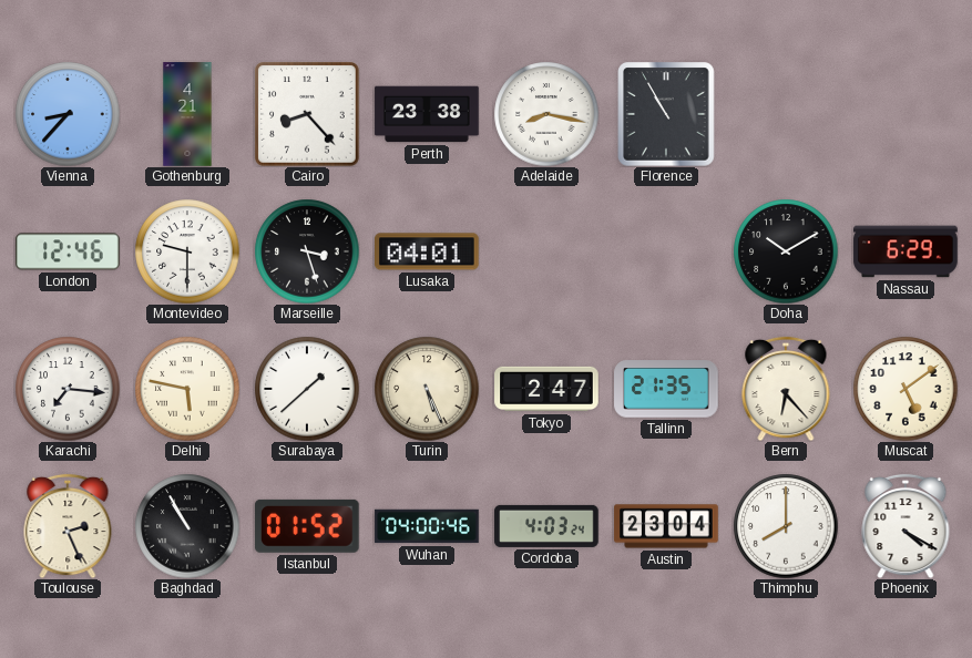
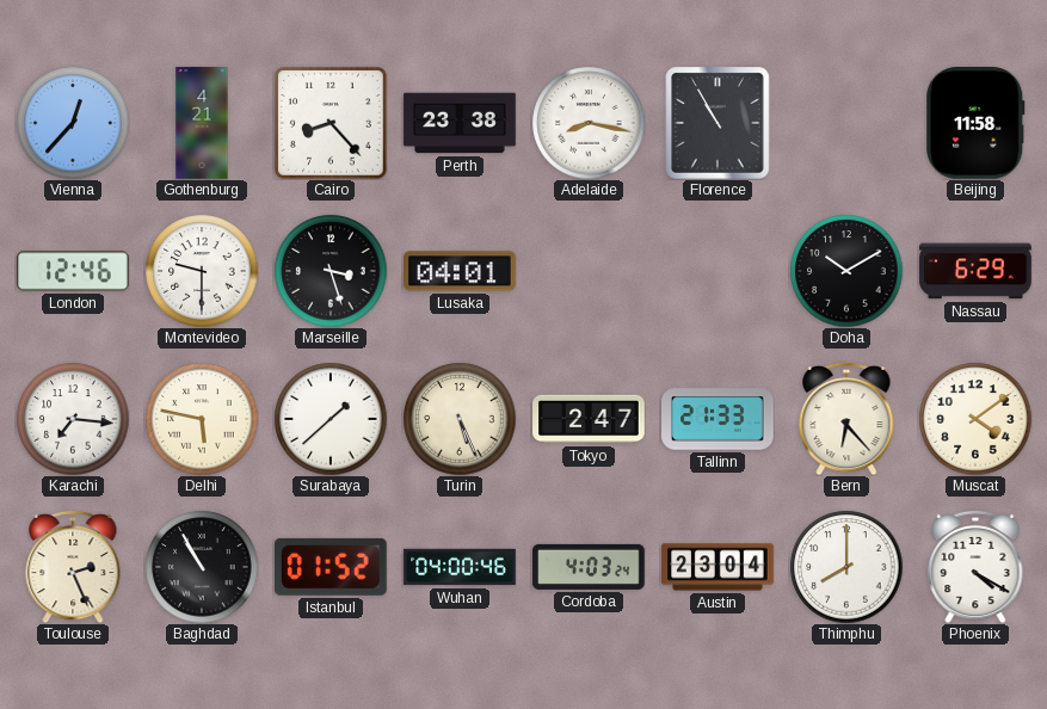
Vienna: 8:37 -> 12:37
Beijing: none -> 11:58
Tallinn: 21:35 -> 21:33
Muscat: 5:09 -> 4:09
